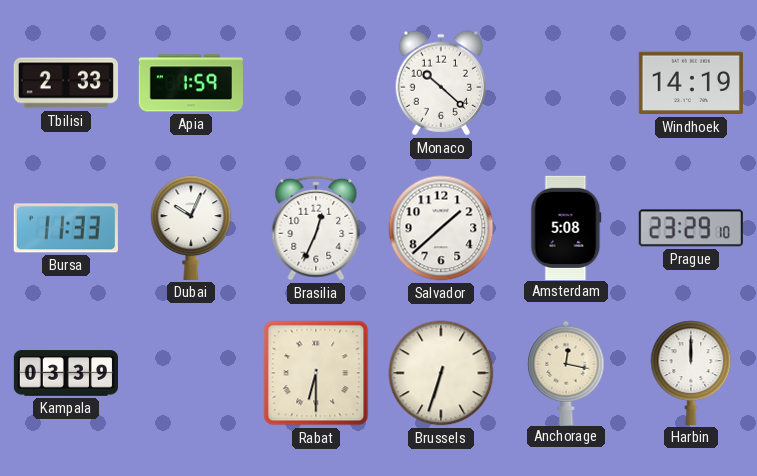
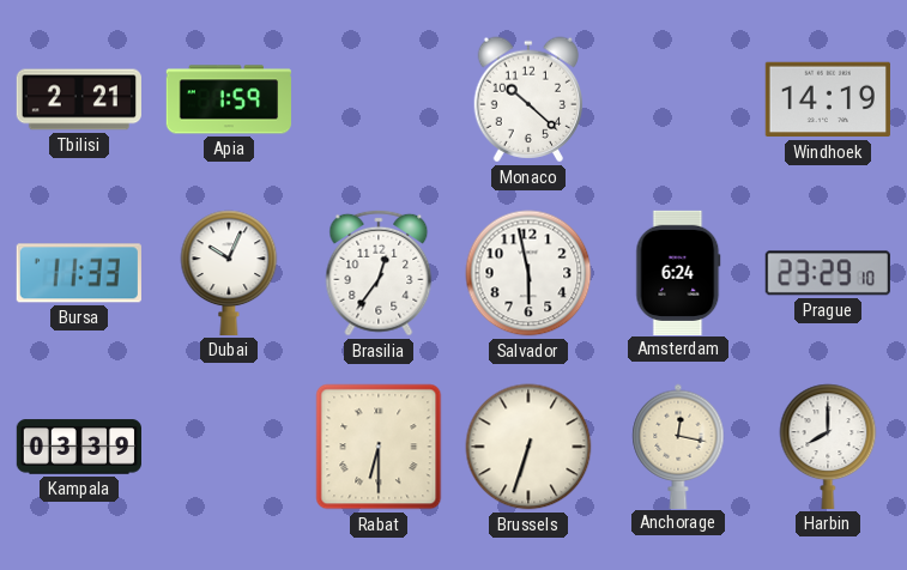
Tbilisi: 2:33 -> 2:21
Brasilia: 12:34 -> 12:36
Salvador: 1:38 -> 5:58
Amsterdam: 5:08 -> 6:24
Harbin: 12:00 -> 8:00
